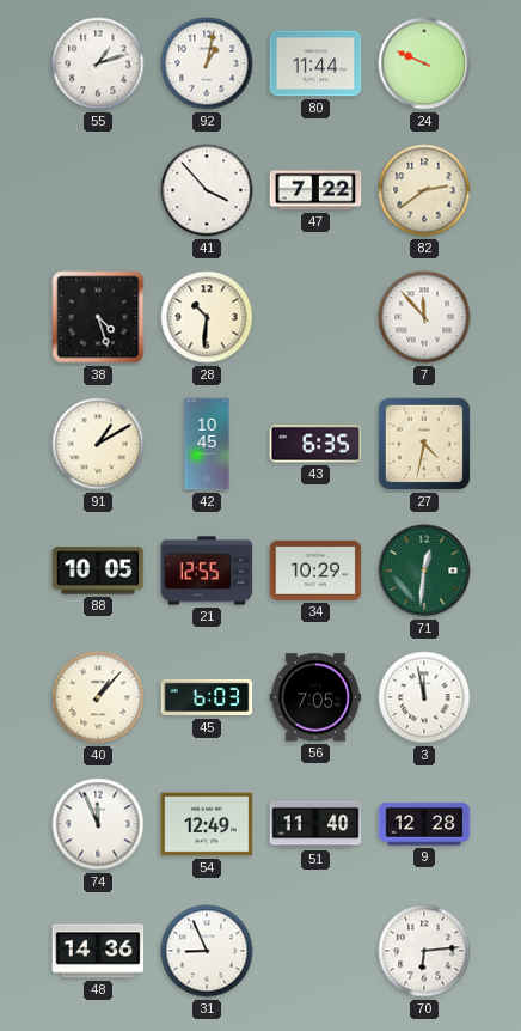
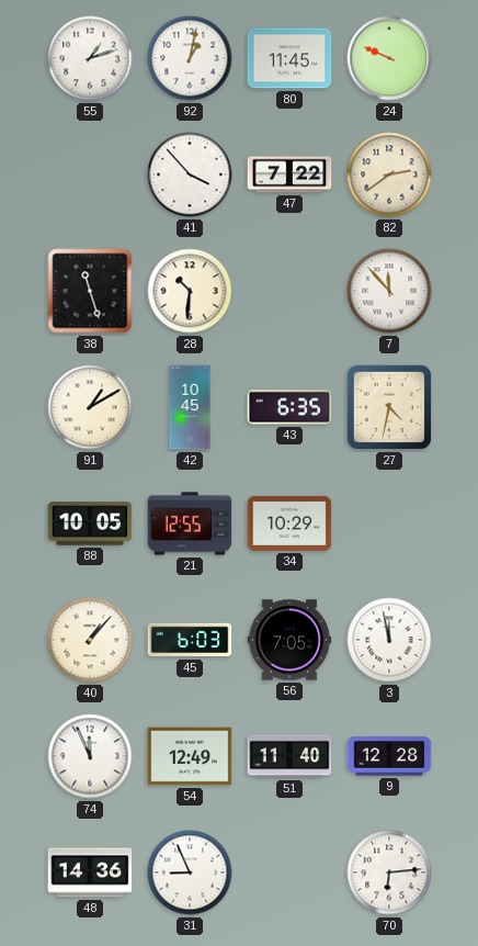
80: 11:44 -> 11:45
38: 4:27 -> 11:27
71: 12:31 -> none
